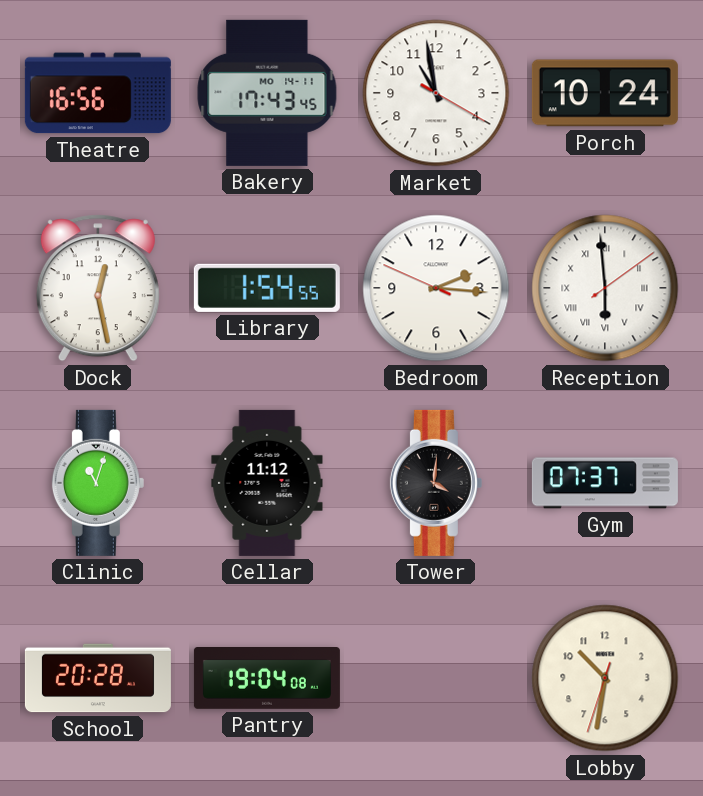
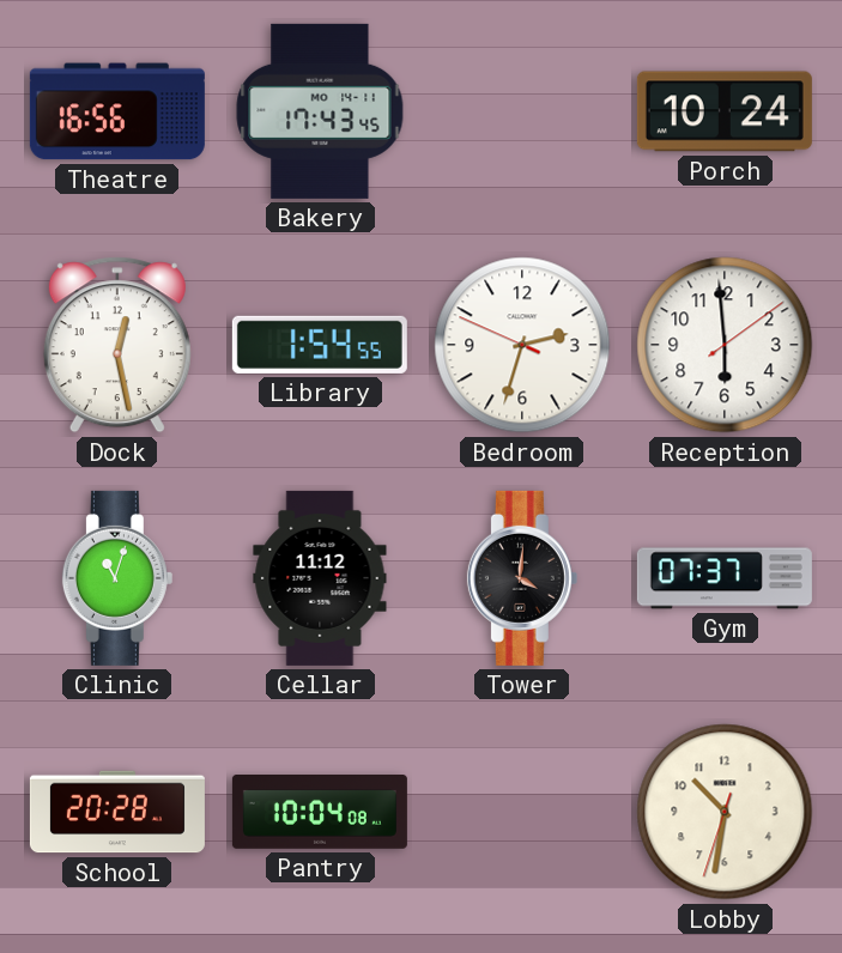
Market: 10:58 -> none
Bedroom: 2:15 -> 2:32
Reception numerals: Roman -> Arabic
Pantry: 19:04 -> 10:04
